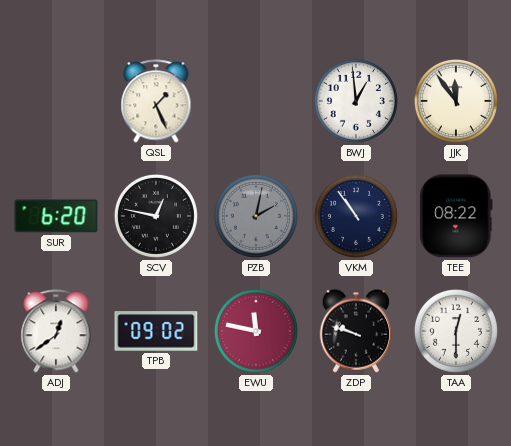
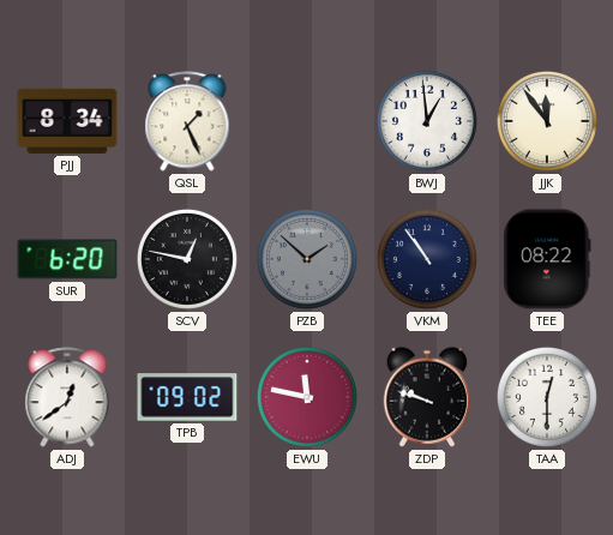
PJJ: none -> 8:34
PZB: 2:02 -> 1:52
